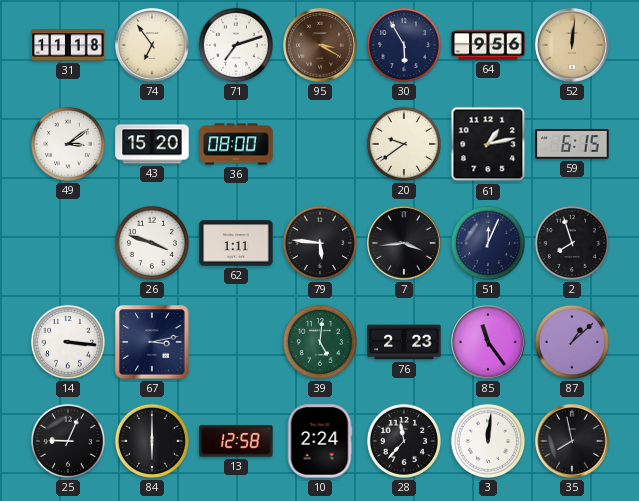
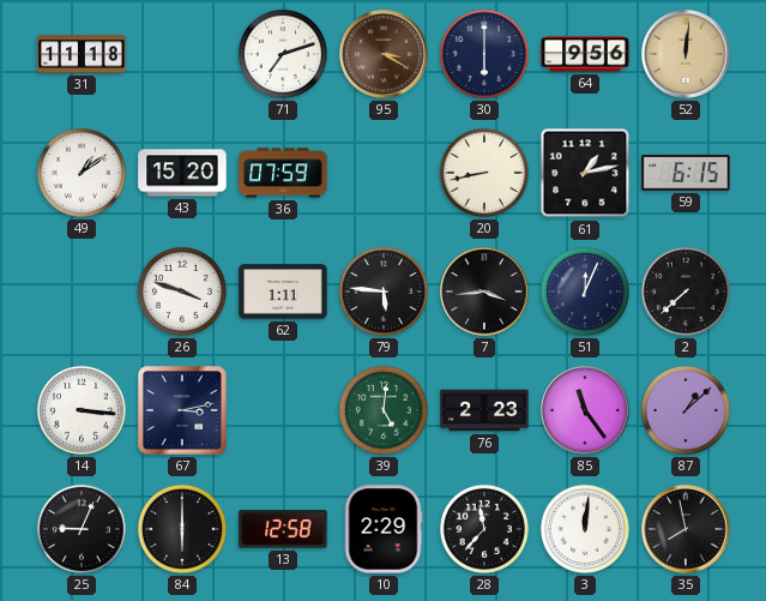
74: 6:54 -> none
30: 5:55 -> 6:00
49: 3:09 -> 1:09
36: 08:00 -> 07:59
20: 9:39 -> 8:43
2: 7:57 -> 7:38
10: 2:24 -> 2:29
